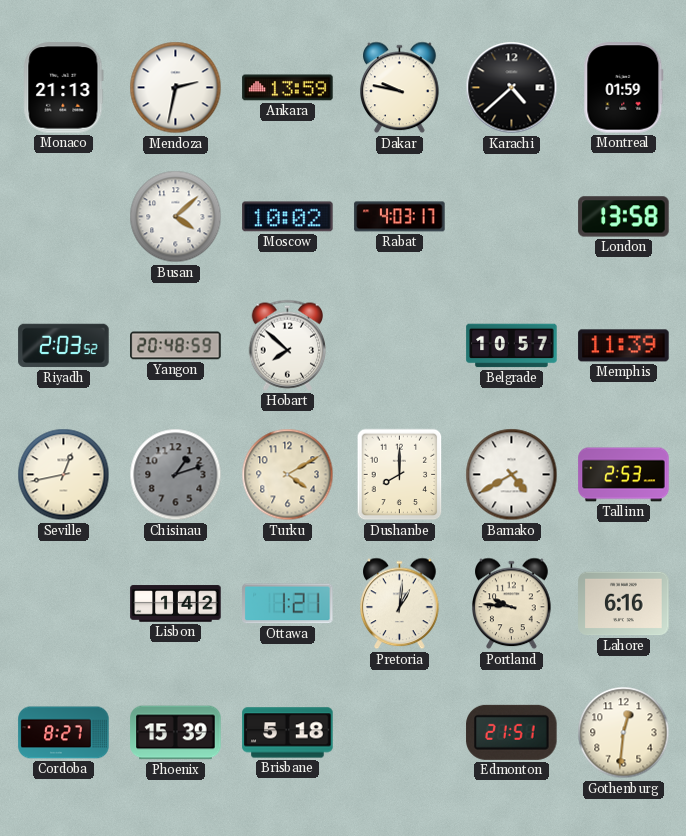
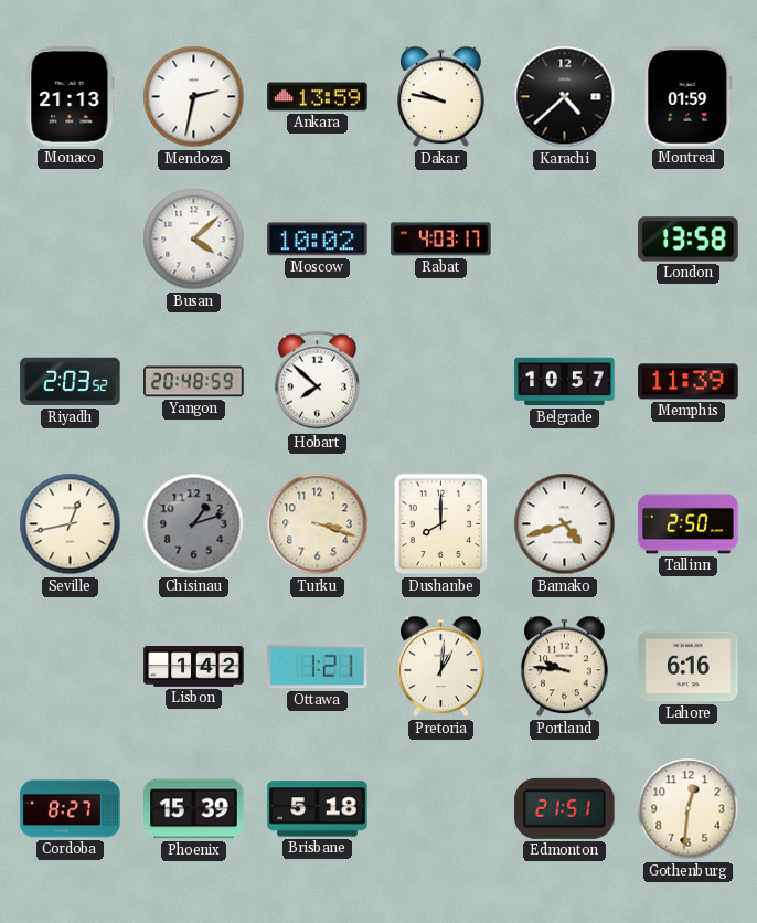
Turku: 4:10 -> 3:18
Bamako: 4:40 -> 4:42
Tallinn: 2:53 -> 2:50
